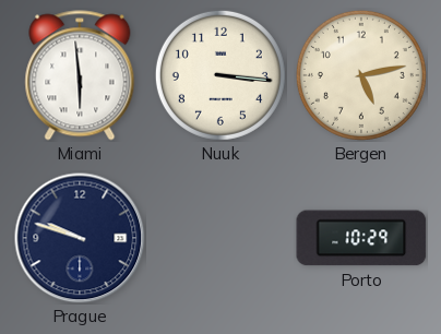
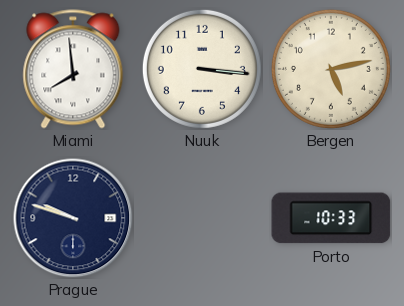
Miami: 5:59 -> 7:59
Porto: 10:29 -> 10:33
